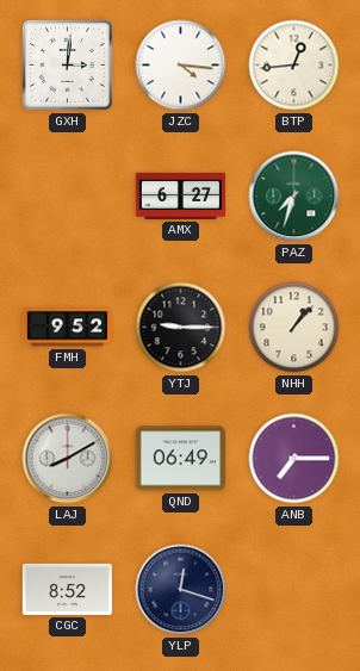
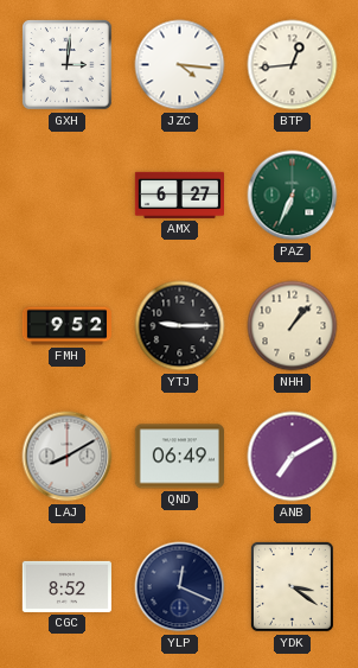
PAZ: 7:33 -> 6:34
ANB: 7:15 -> 7:10
YLP: 12:18 -> 12:19
YDK: none -> 3:21
